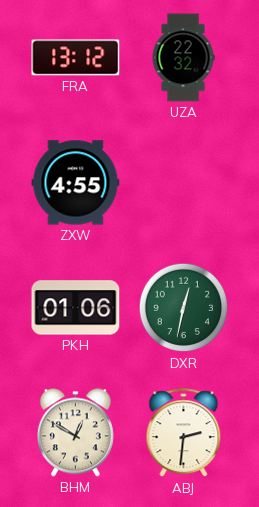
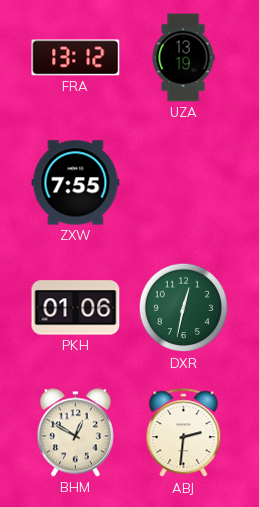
UZA: 22:32 -> 13:19
ZXW: 4:55 -> 7:55
